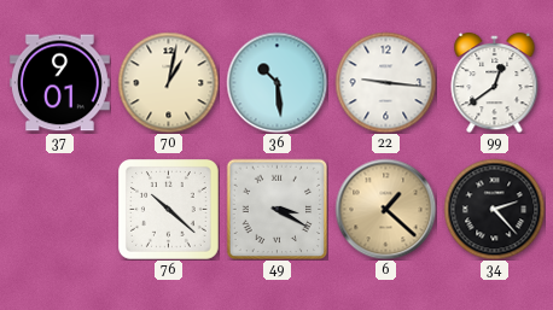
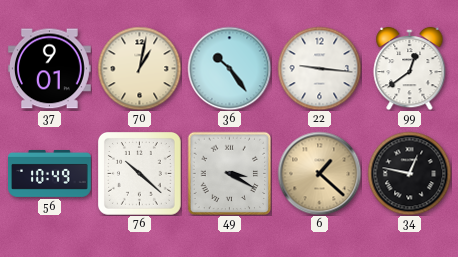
36: 10:29 -> 10:24
56: none -> 10:49
34: 2:23 -> 12:47
